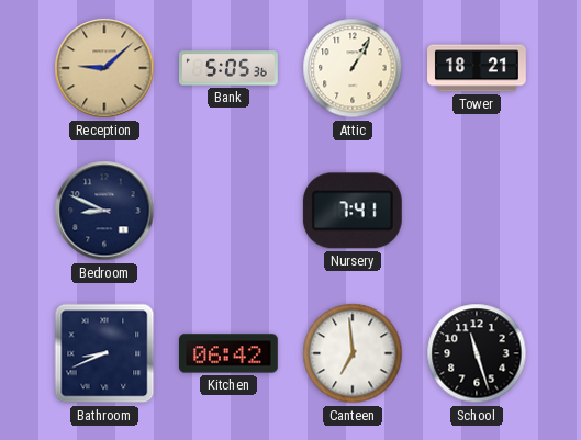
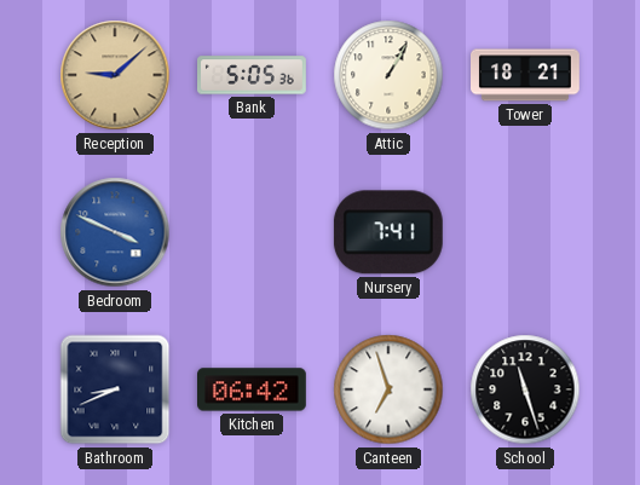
Bedroom: 8:49 -> 3:49
Bedroom dial: navy -> blue
Canteen: 6:59 -> 6:57
